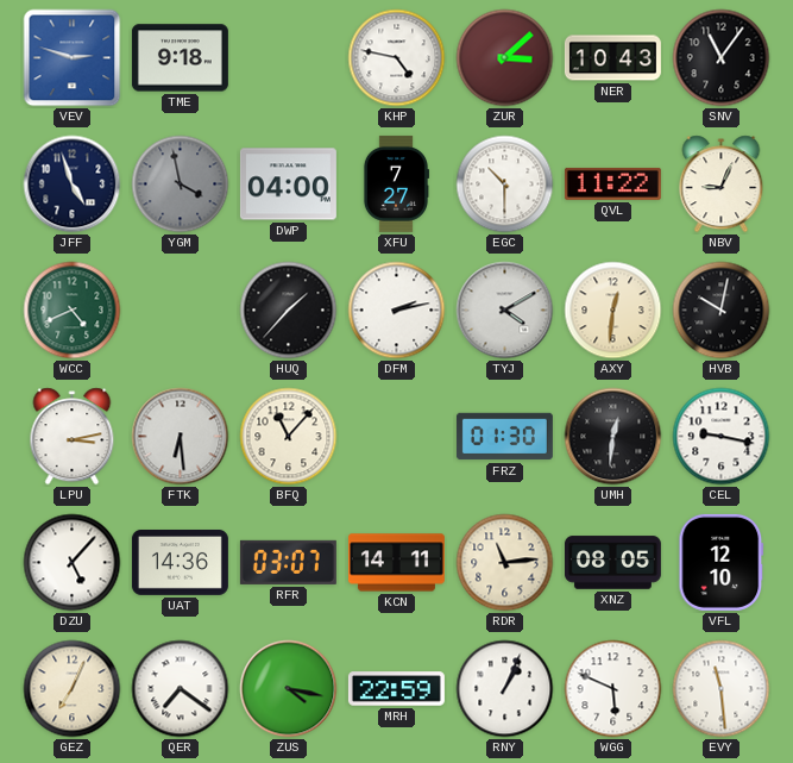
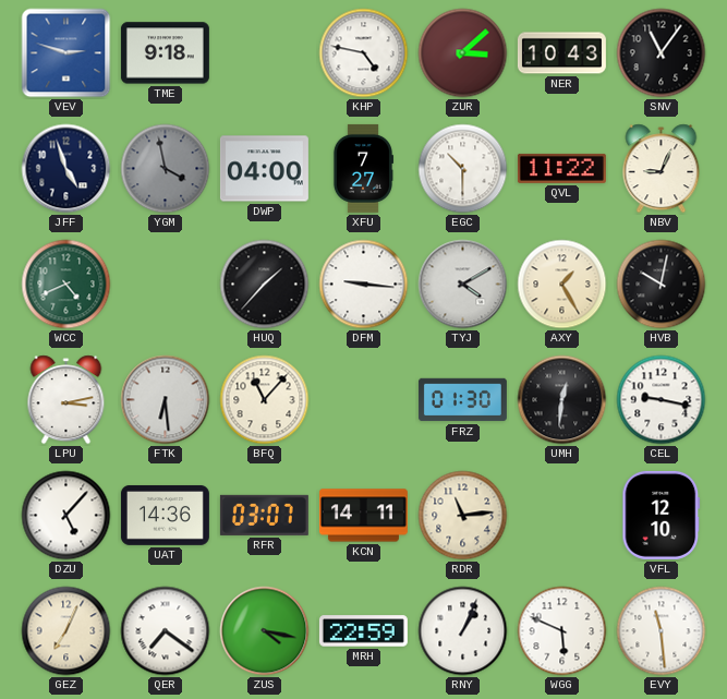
DFM: 2:13 -> 9:16
AXY: 12:31 -> 1:25
XNZ: 08:05 -> none
